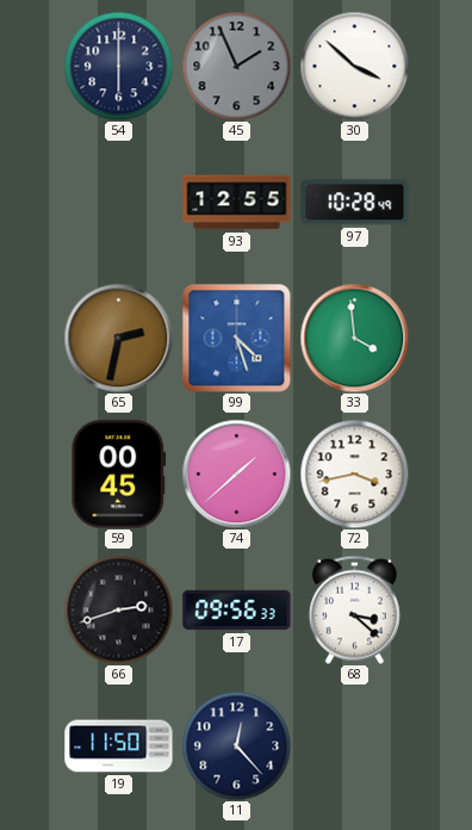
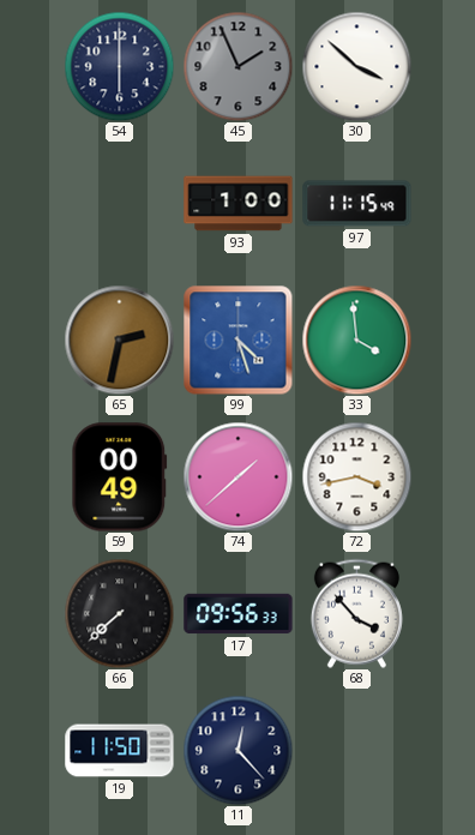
93: 12:55 -> 1:00
97: 10:28 -> 11:15
59: 00:45 -> 00:49
66: 2:42 -> 7:38
68: 3:22 -> 3:53
